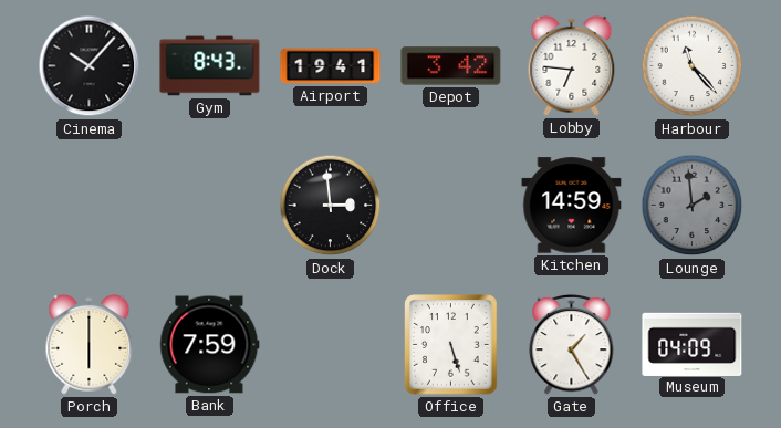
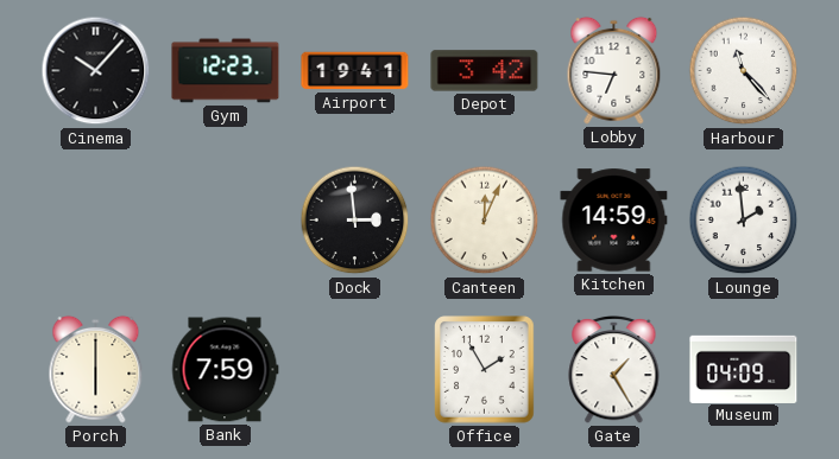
Gym: 8:43 -> 12:23
Canteen: none -> 12:04
Lounge dial: grey -> white
Office: 5:27 -> 1:55
